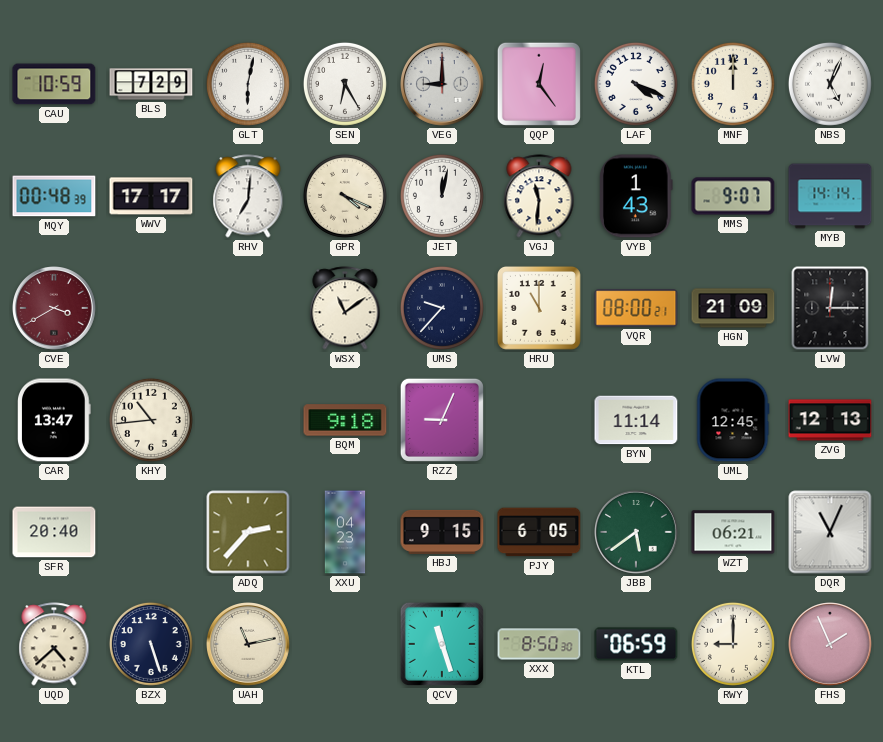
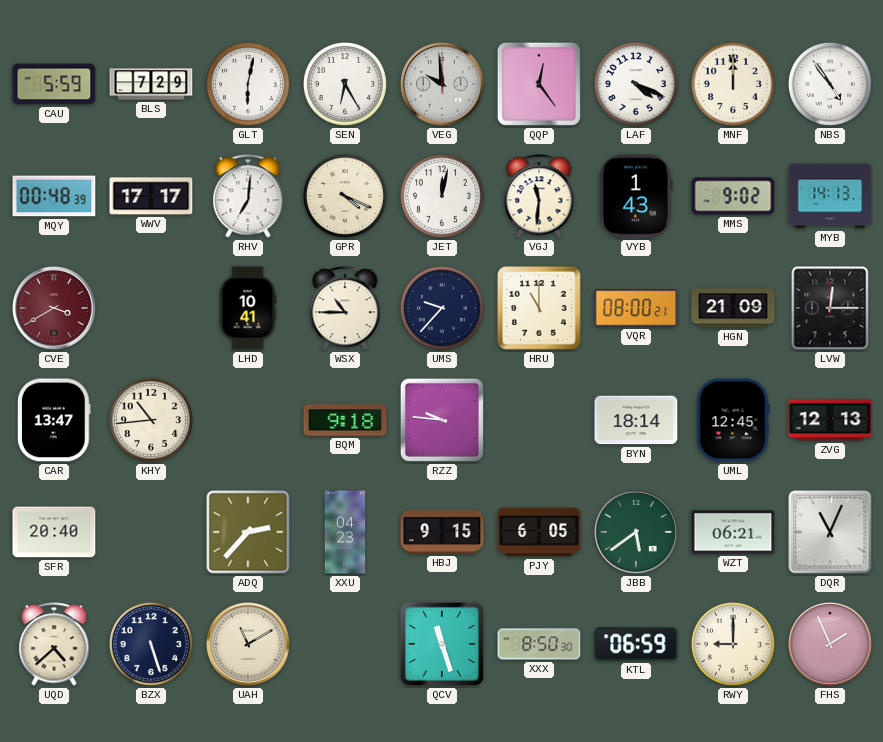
CAU: 10:59 -> 5:59
VEG: 9:00 -> 9:59
NBS: 5:04 -> 4:54
MMS: 9:07 -> 9:02
MYB: 14:14 -> 14:13
LHD: none -> 10:41
WSX: 11:09 -> 10:45
RZZ: 9:04 -> 9:46
BYN: 11:14 -> 18:14
UAH: 11:13 -> 11:10
